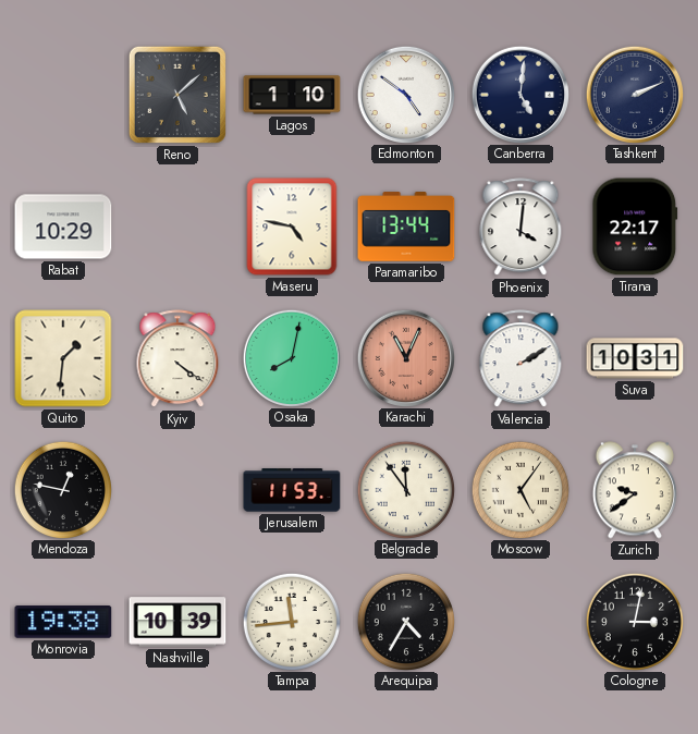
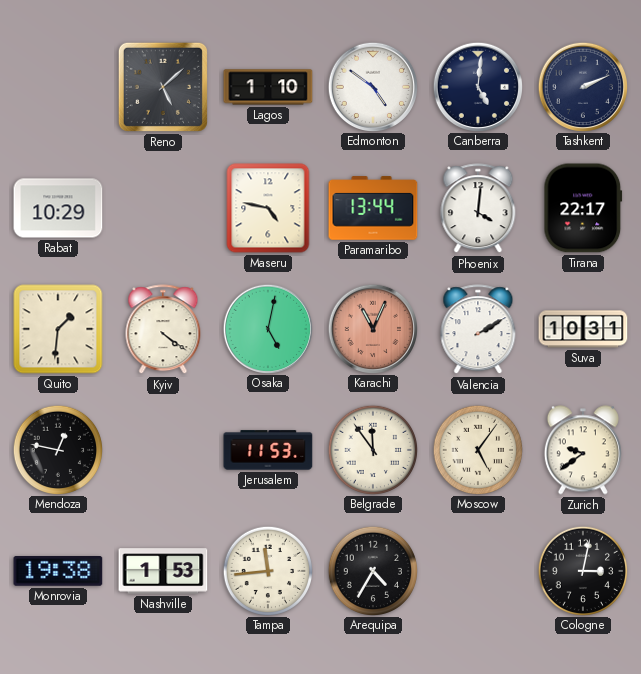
Osaka: 8:02 -> 5:02
Nashville: 10:39 -> 1:53
